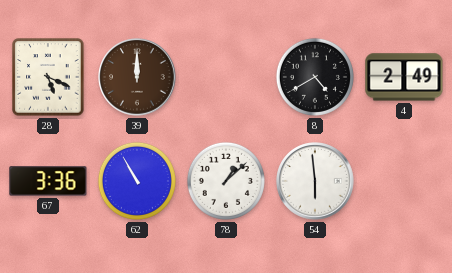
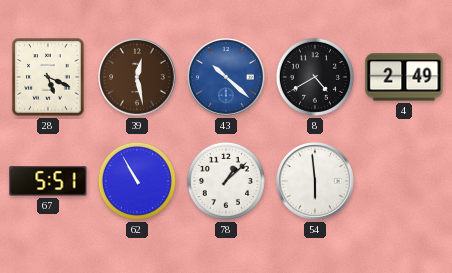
39: 12:00 -> 12:28
43: none -> 10:22
67: 3:36 -> 5:51
